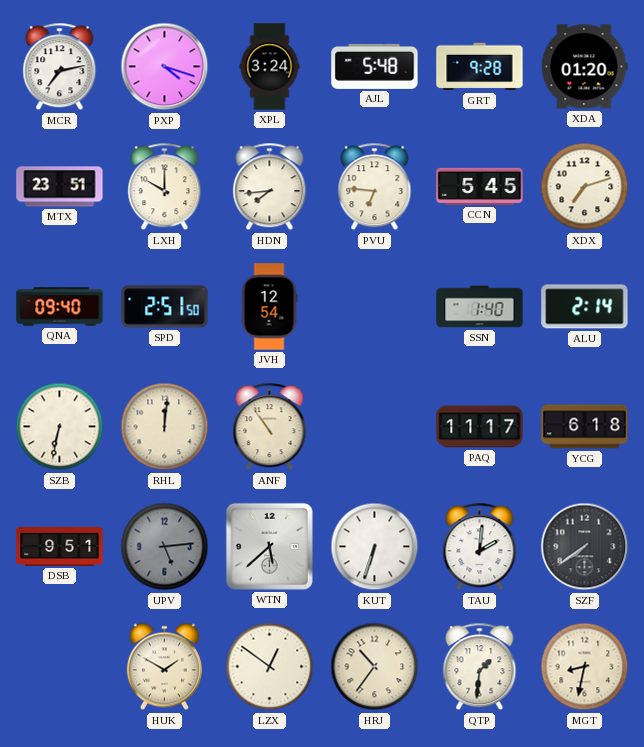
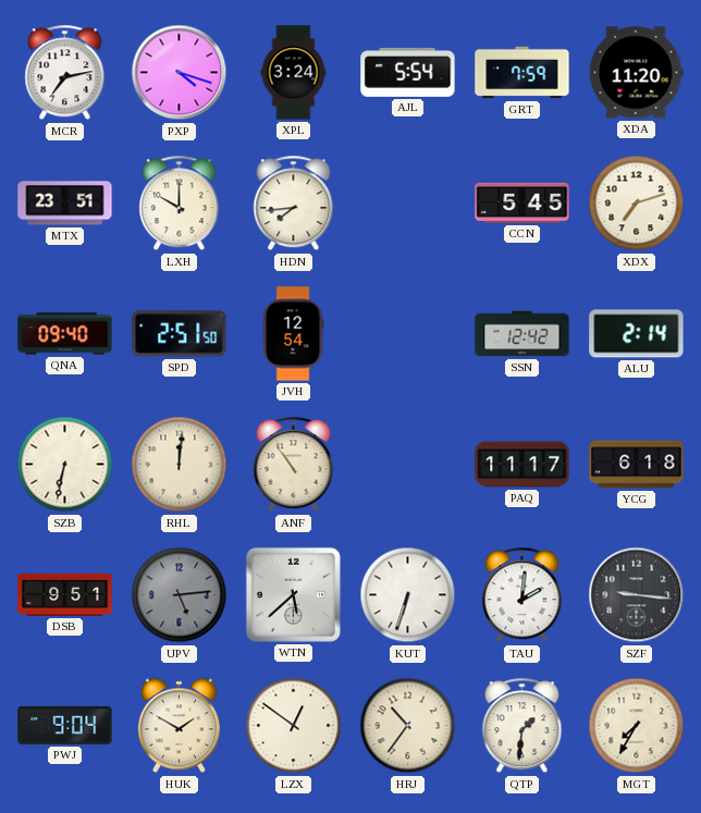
AJL: 5:48 -> 5:54
GRT: 9:28 -> 7:59
XDA: 01:20 -> 11:20
PVU: 6:46 -> none
SSN: 1:40 -> 12:42
SZF: 7:39 -> 9:16
PWJ: none -> 9:04
MGT: 8:32 -> 7:35
